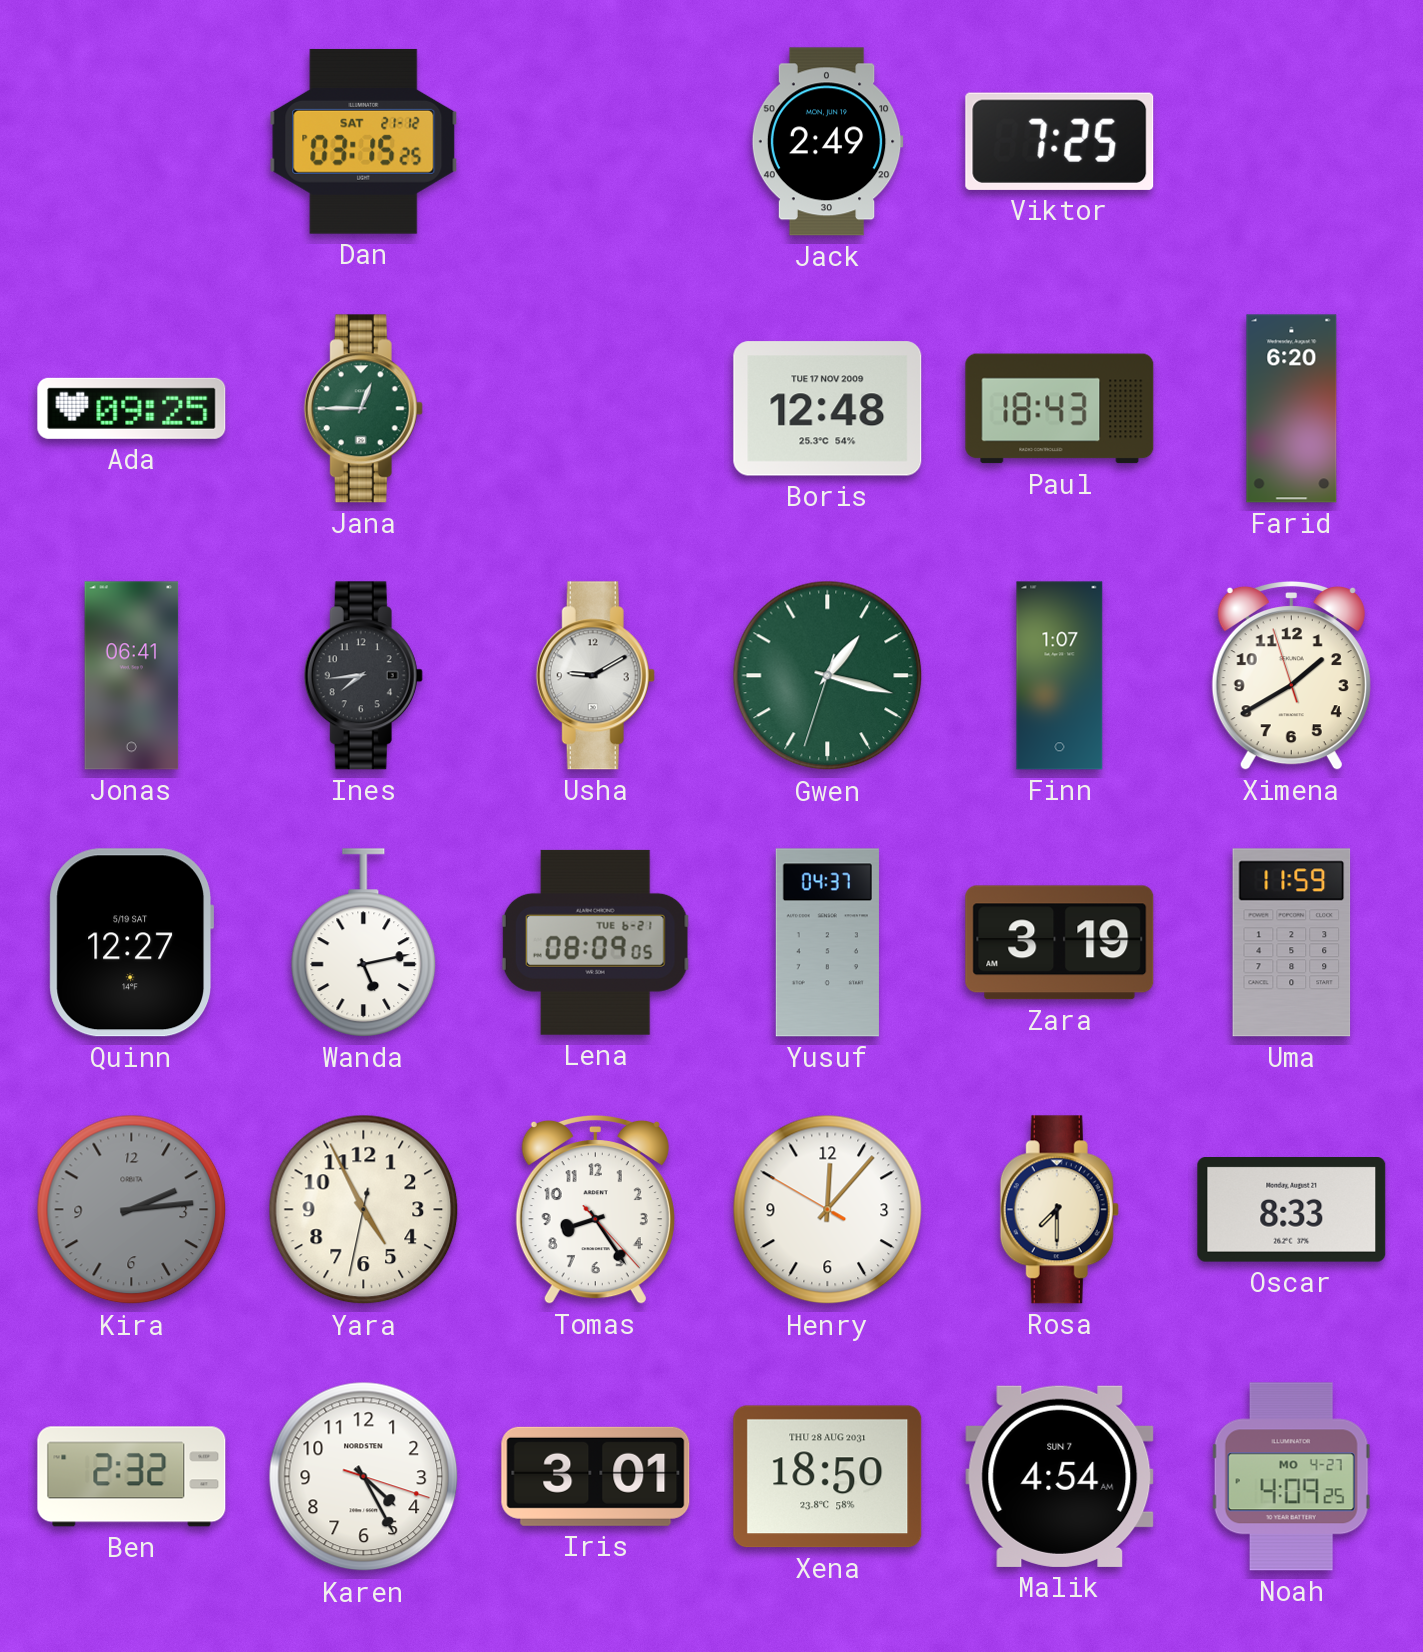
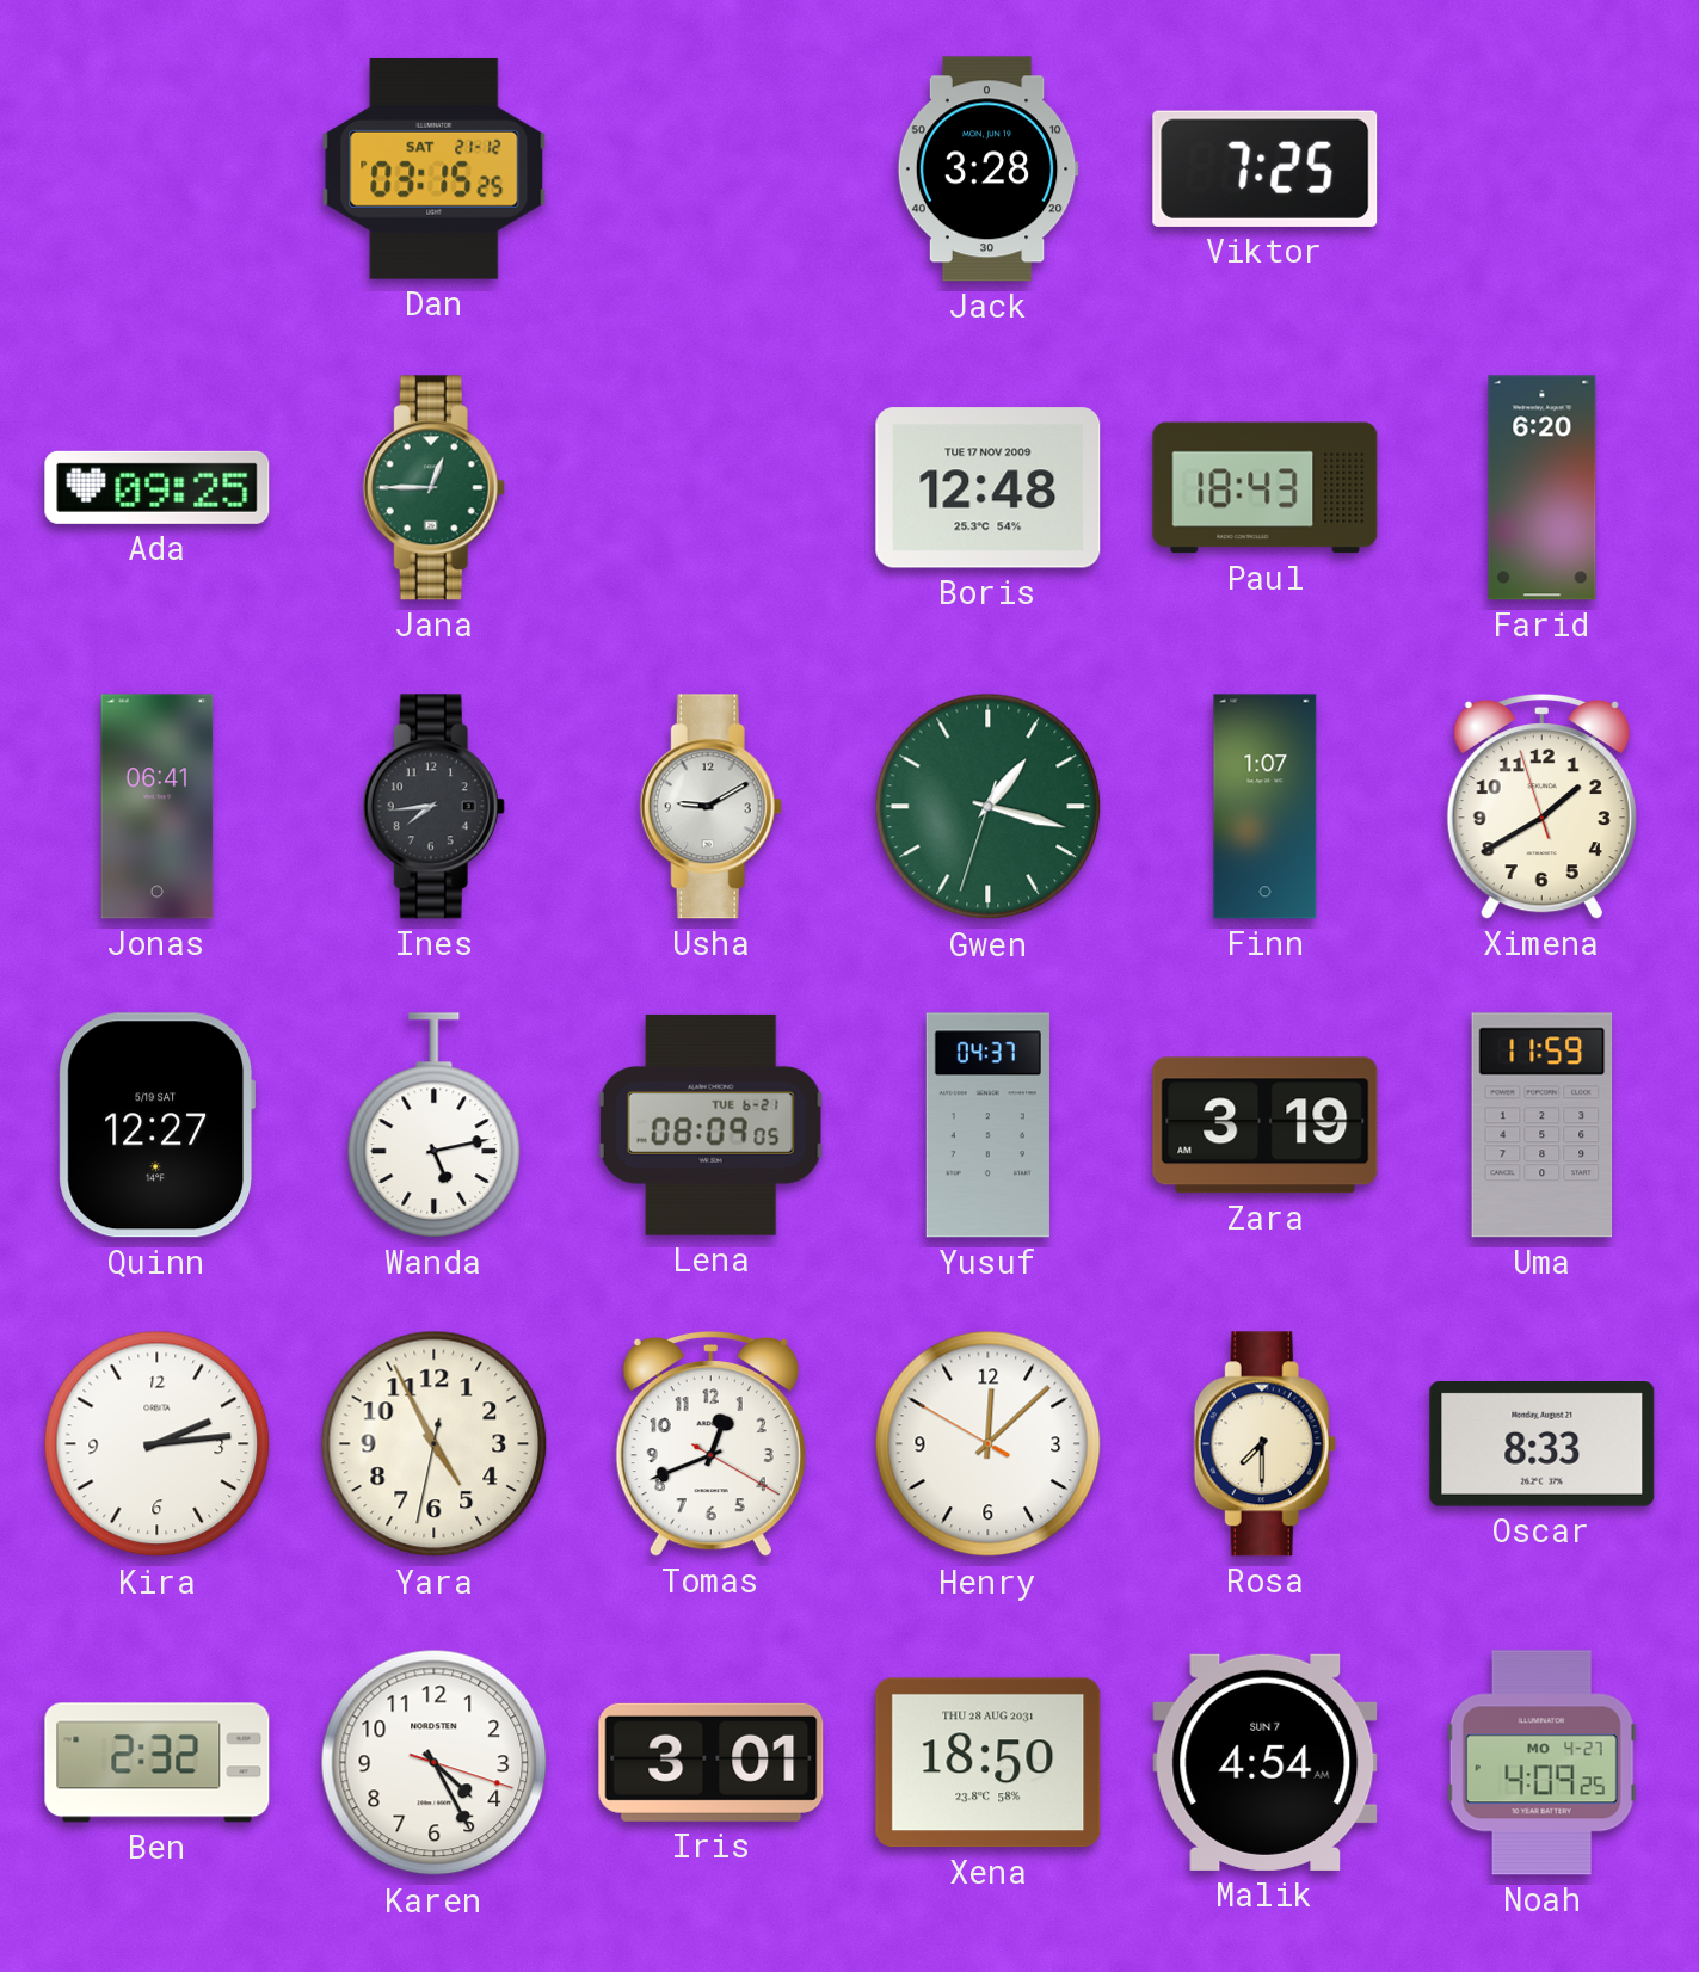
Jack: 2:49 -> 3:28
Kira dial: grey -> white
Tomas: 8:24 -> 12:41
Henry: 12:06 -> 12:07
